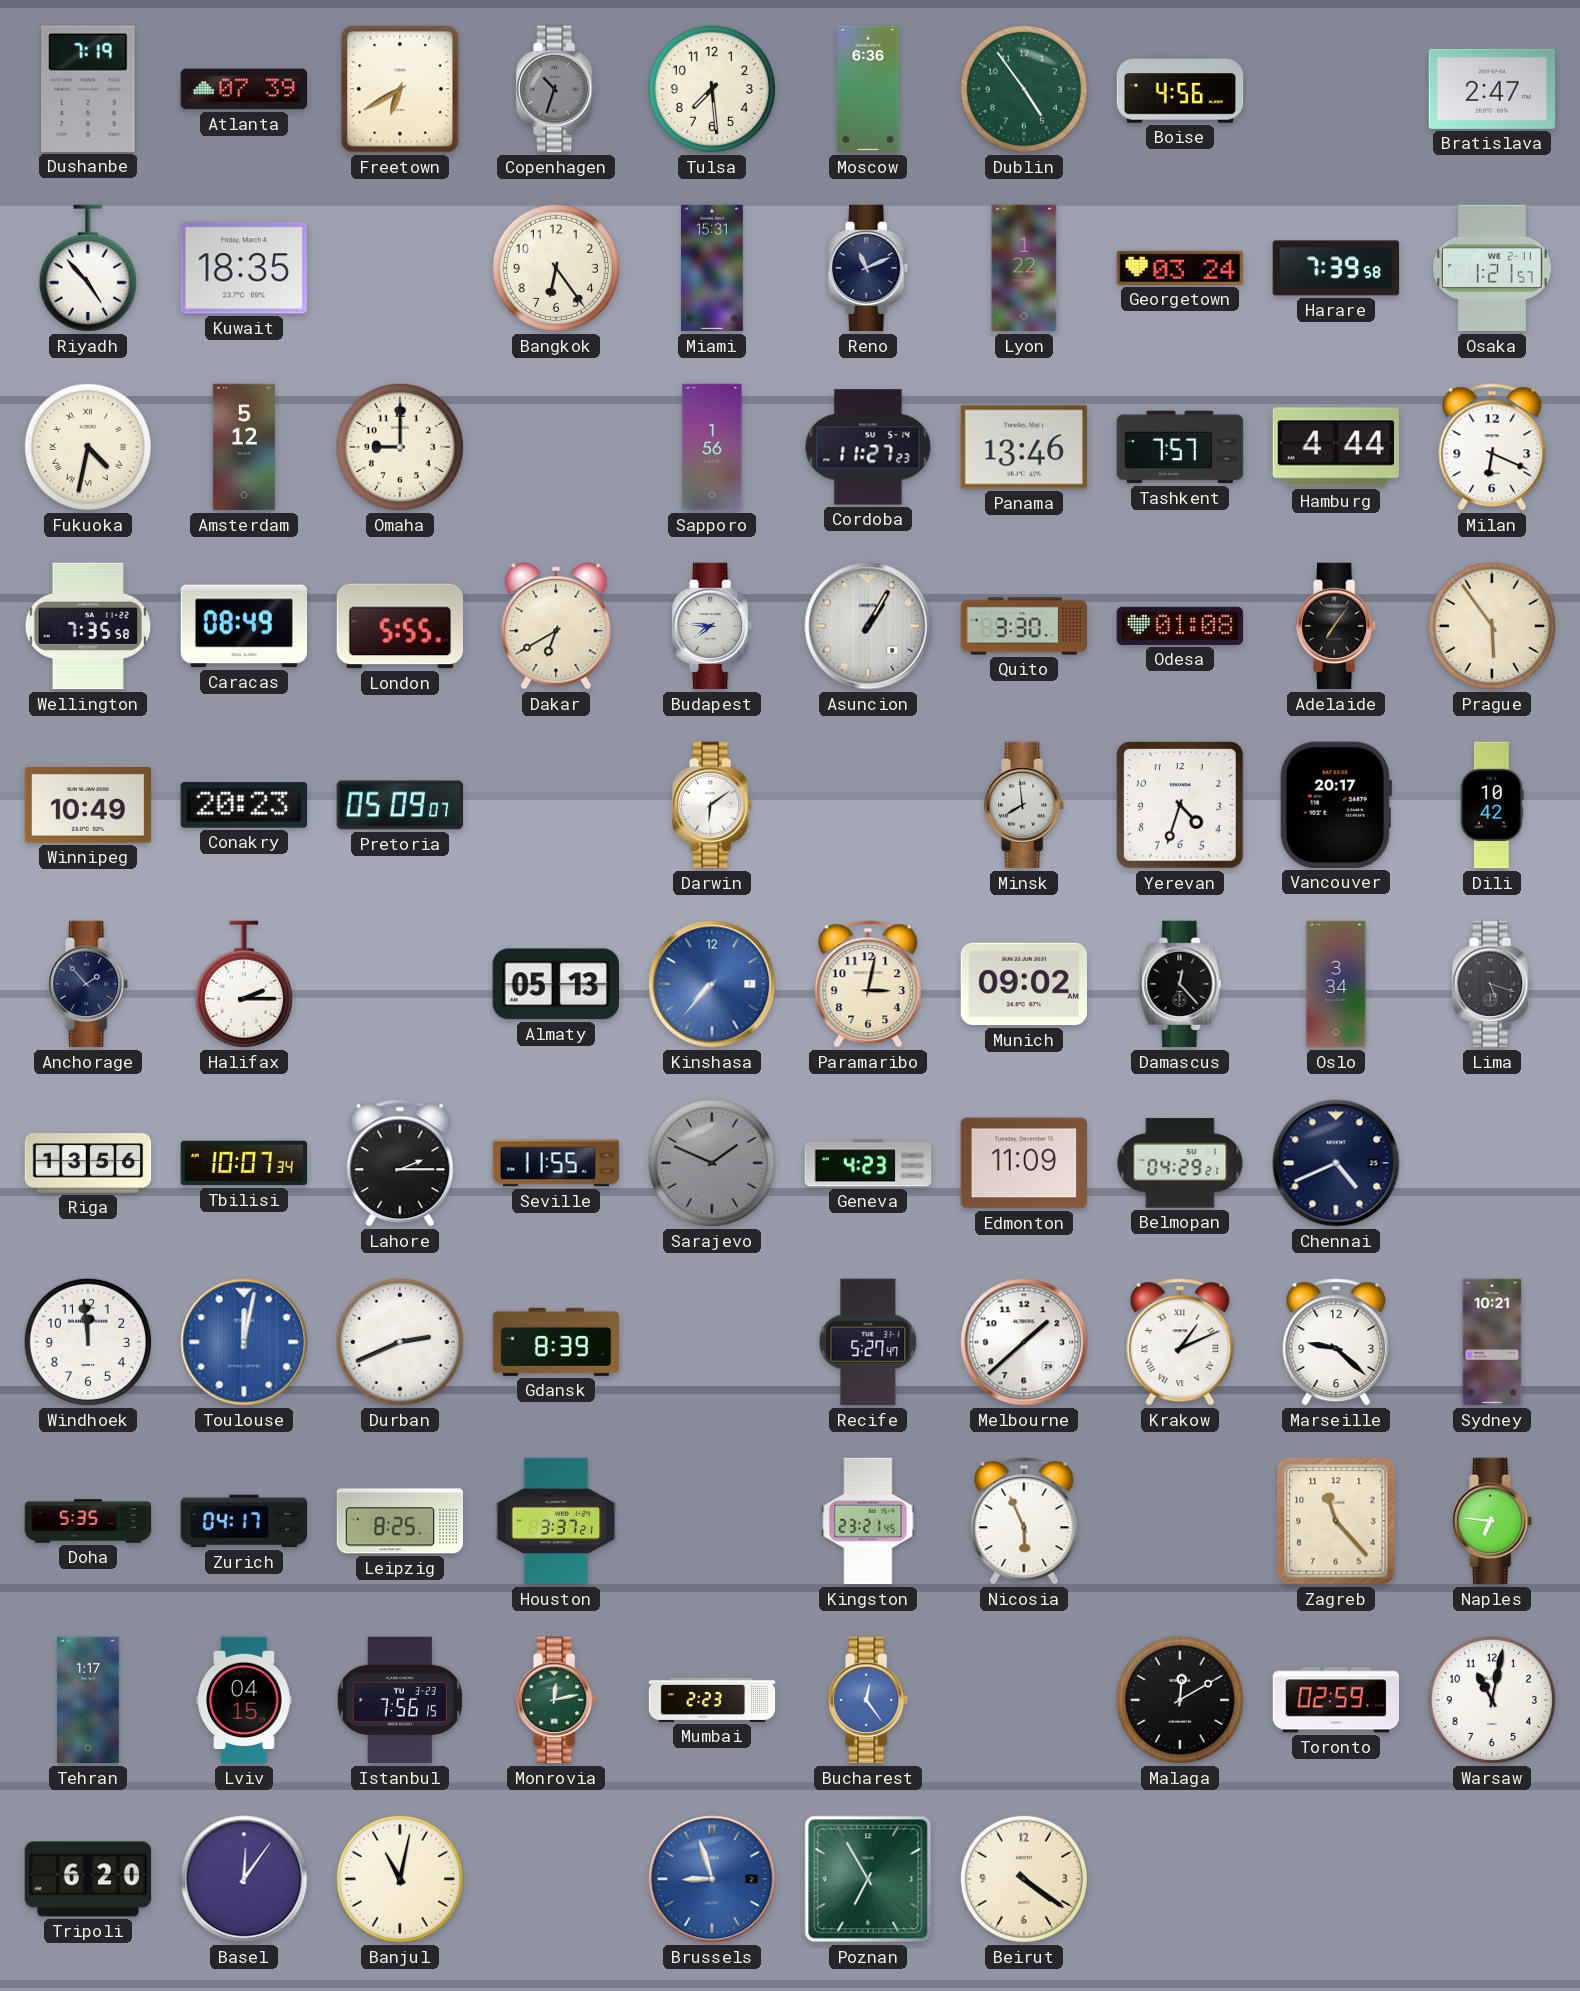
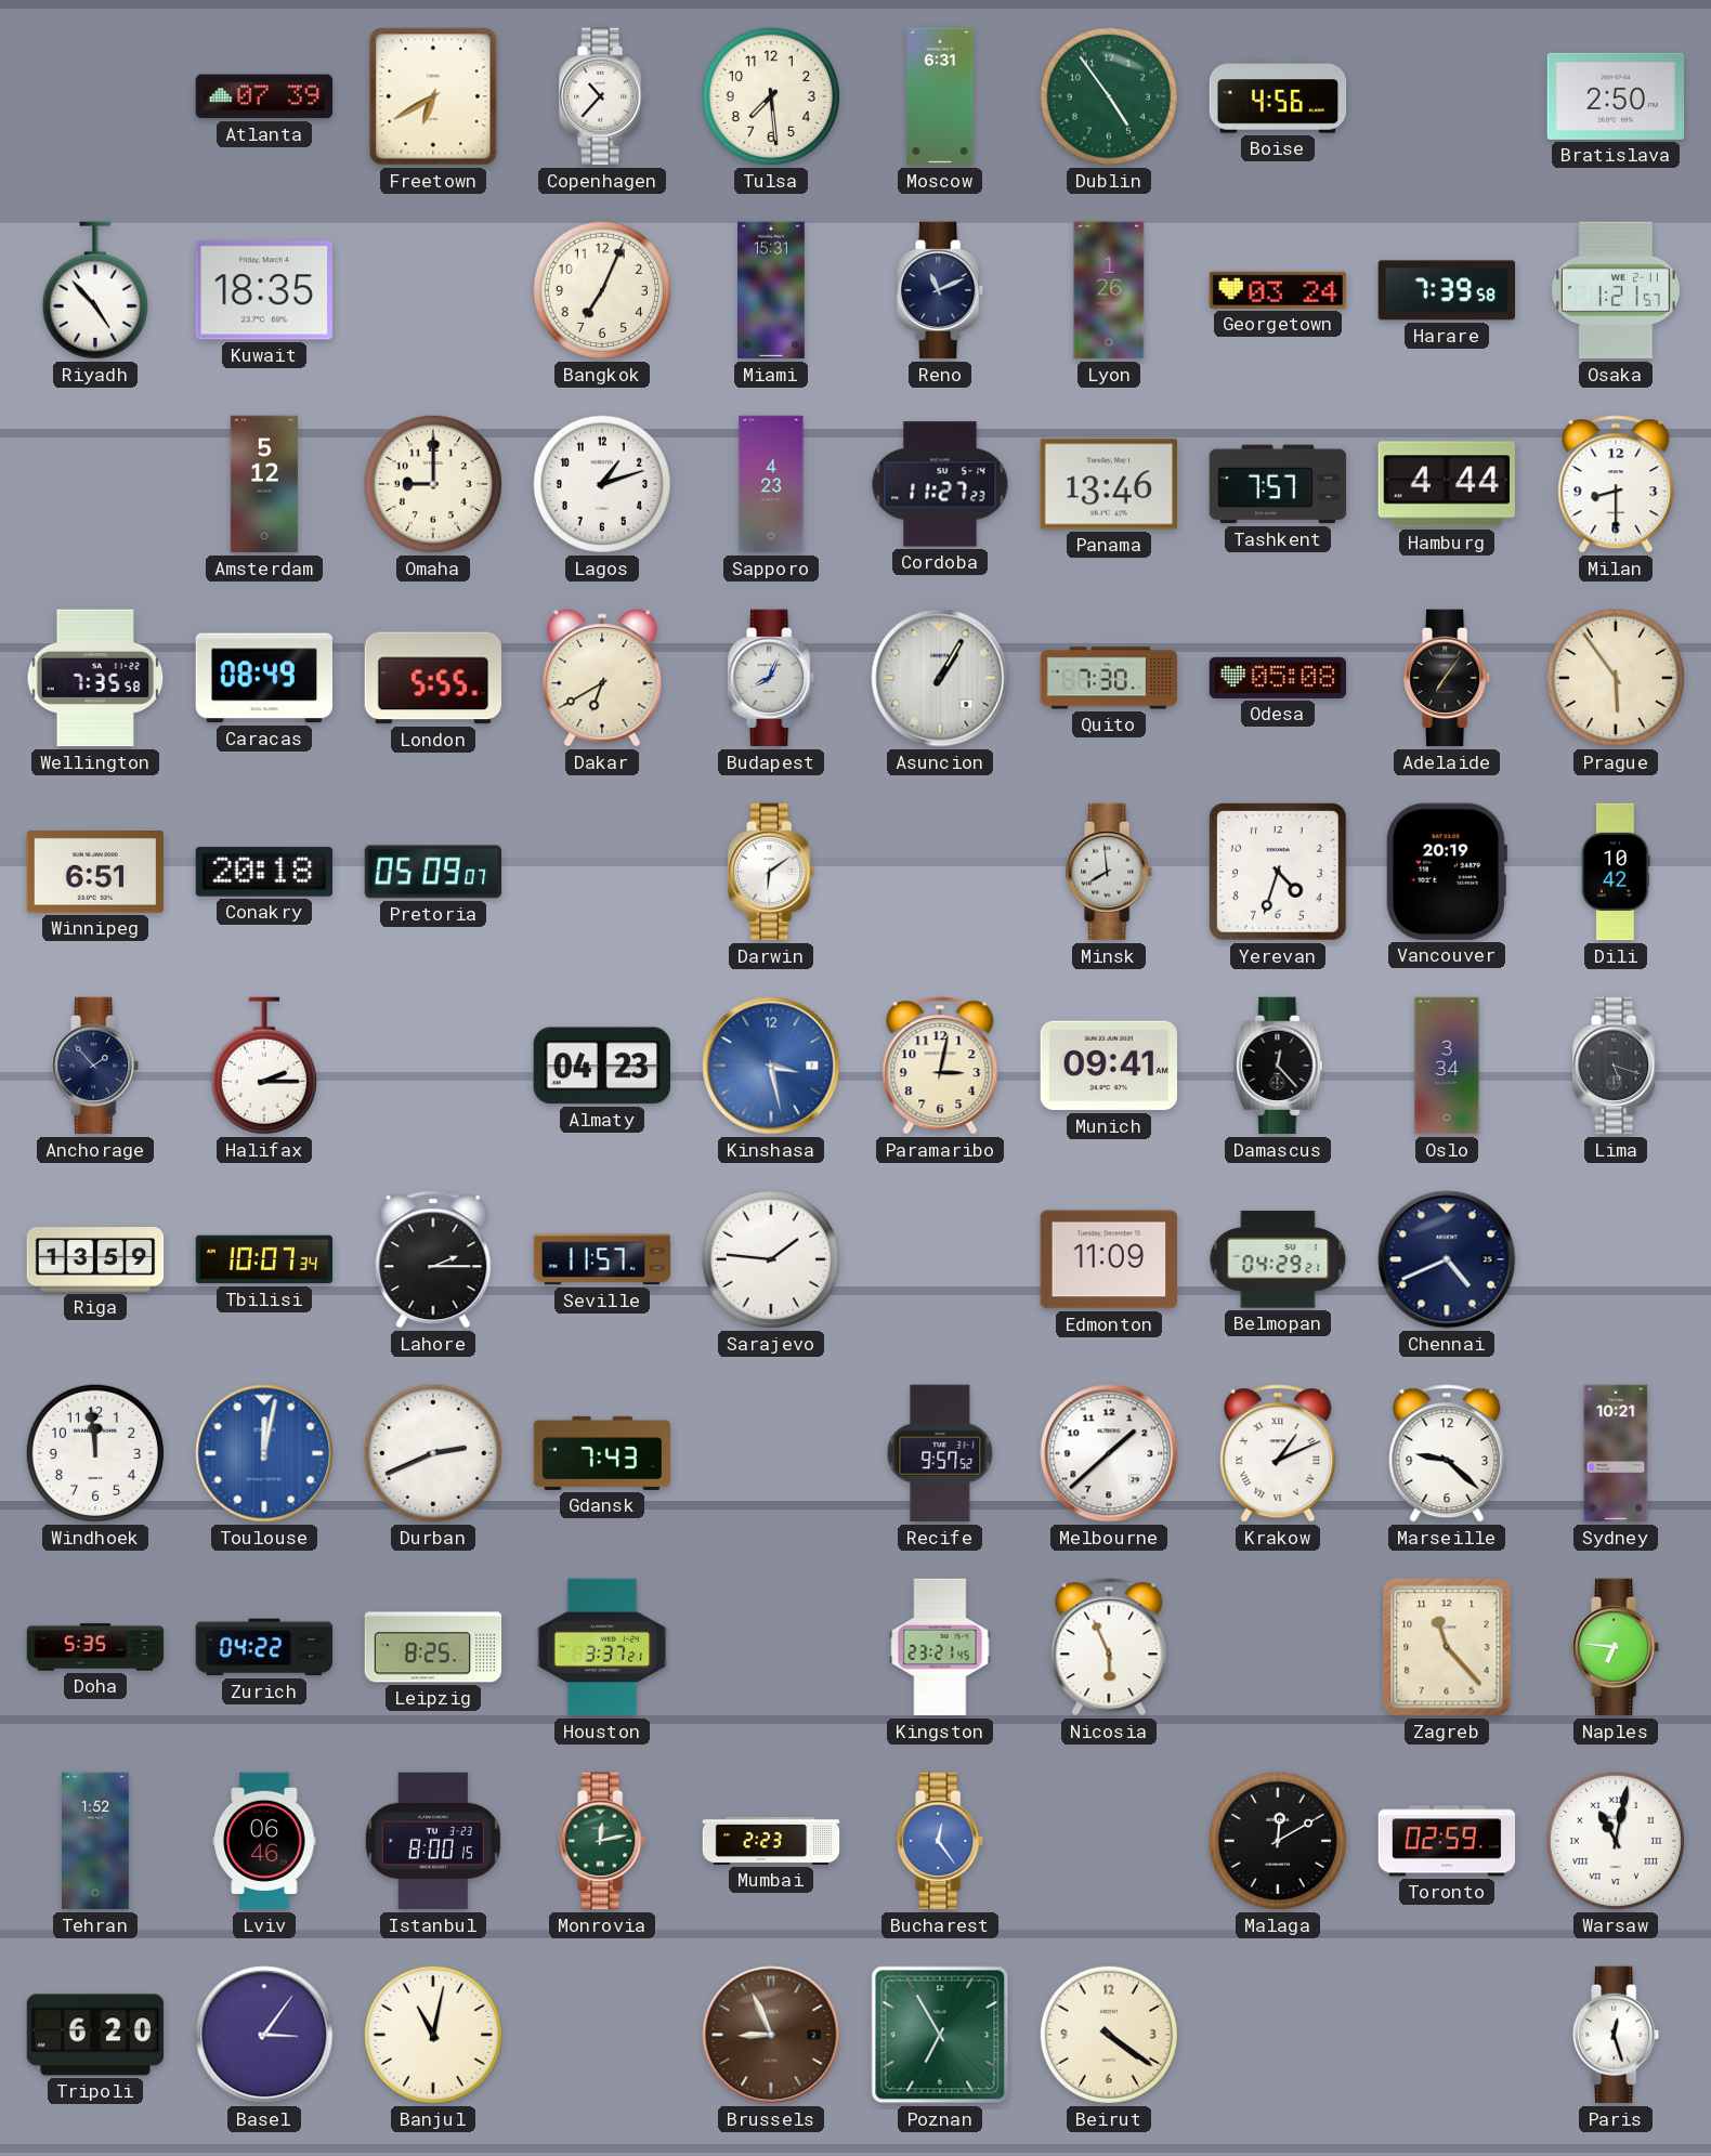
Dushanbe: 7:19 -> none
Copenhagen: 10:33 -> 10:37
Copenhagen dial: grey -> white
Moscow: 6:36 -> 6:31
Bratislava: 2:47 -> 2:50
Bangkok: 6:24 -> 7:04
Lyon: 1:22 -> 1:26
Fukuoka: 4:32 -> none
Lagos: none -> 1:12
Sapporo: 1:56 -> 4:23
Milan: 6:19 -> 8:30
Budapest: 7:46 -> 8:04
Quito: 3:30 -> 7:30
Odesa: 01:08 -> 05:08
Winnipeg: 10:49 -> 6:51
Conakry: 20:23 -> 20:18
Vancouver: 20:17 -> 20:19
Almaty: 05:13 -> 04:23
Kinshasa: 7:37 -> 3:28
Munich: 09:02 -> 09:41
Riga: 13:56 -> 13:59
Seville: 11:55 -> 11:57
Sarajevo: 1:49 -> 1:46
Sarajevo dial: grey -> white
Geneva: 4:23 -> none
Gdansk: 8:39 -> 7:43
Recife: 5:27 -> 9:57
Zurich: 04:17 -> 04:22
Tehran: 1:17 -> 1:52
Lviv: 04:15 -> 06:46
Istanbul: 7:56 -> 8:00
Warsaw numerals: Arabic -> Roman
Basel: 12:06 -> 3:06
Brussels: 8:57 -> 8:56
Brussels dial: blue -> brown
Paris: none -> 12:27
